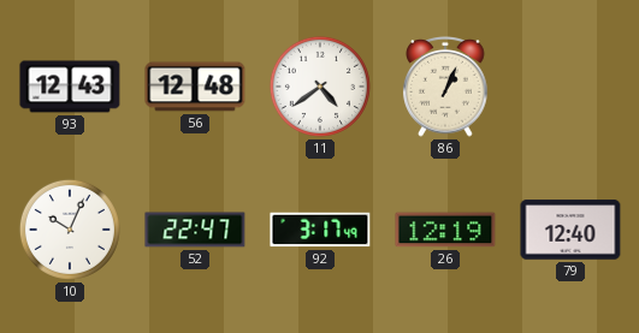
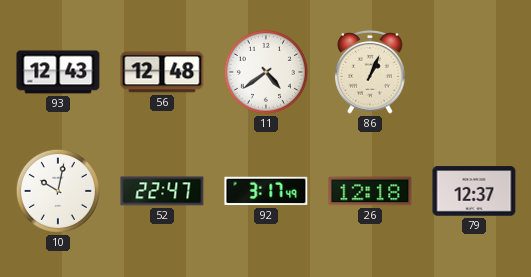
10: 10:04 -> 10:02
26: 12:19 -> 12:18
79: 12:40 -> 12:37
